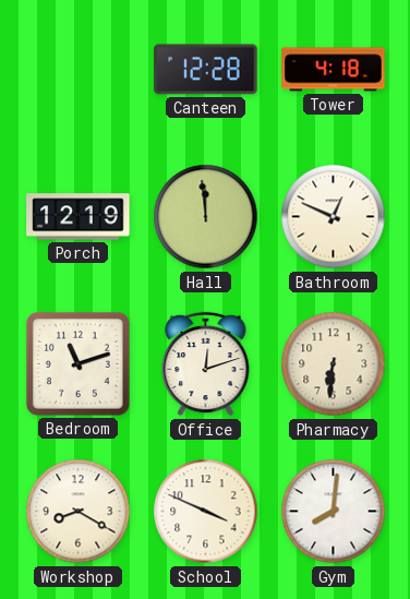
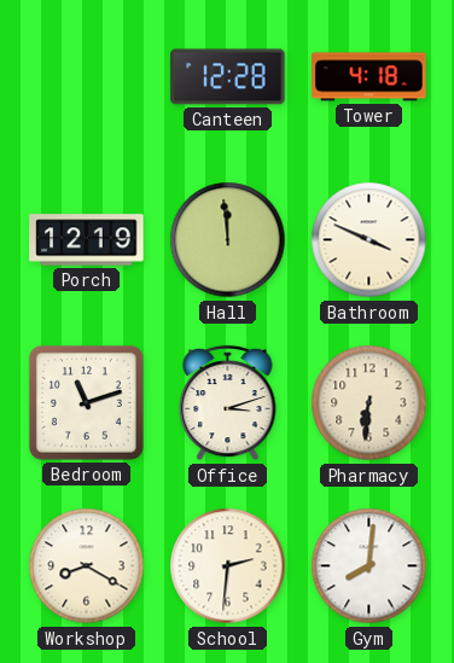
Bathroom: 12:49 -> 3:49
Office: 12:12 -> 3:12
School: 3:49 -> 2:31
